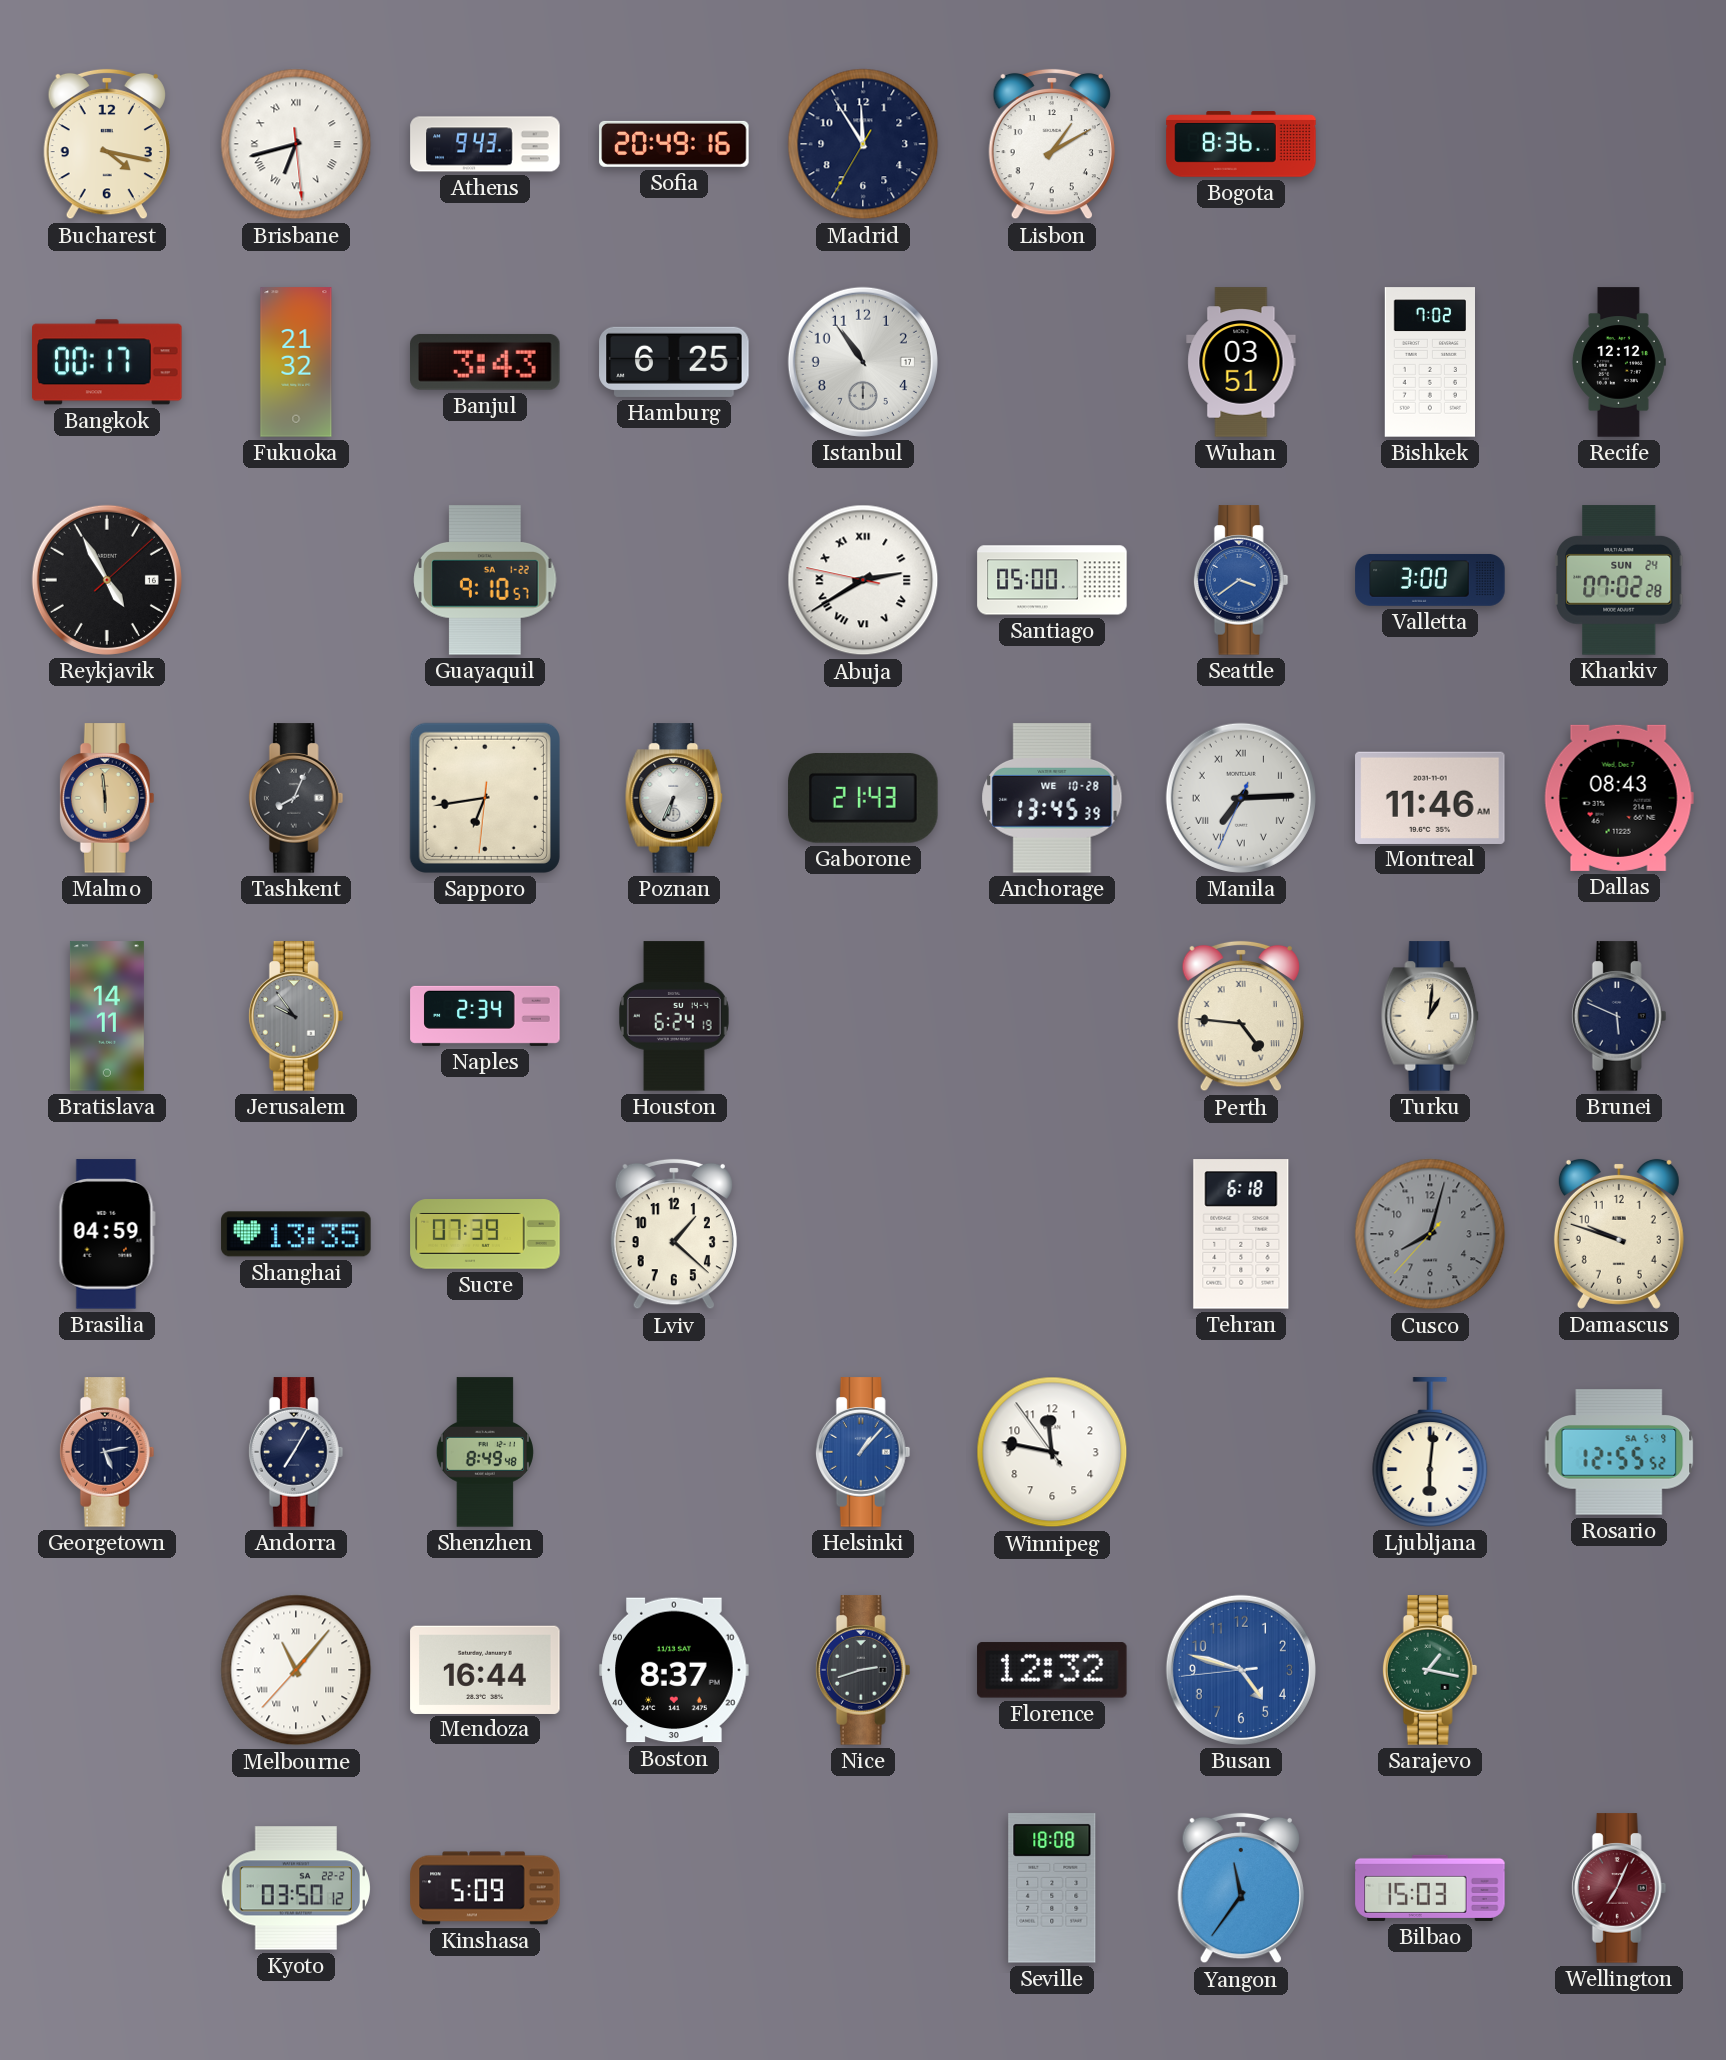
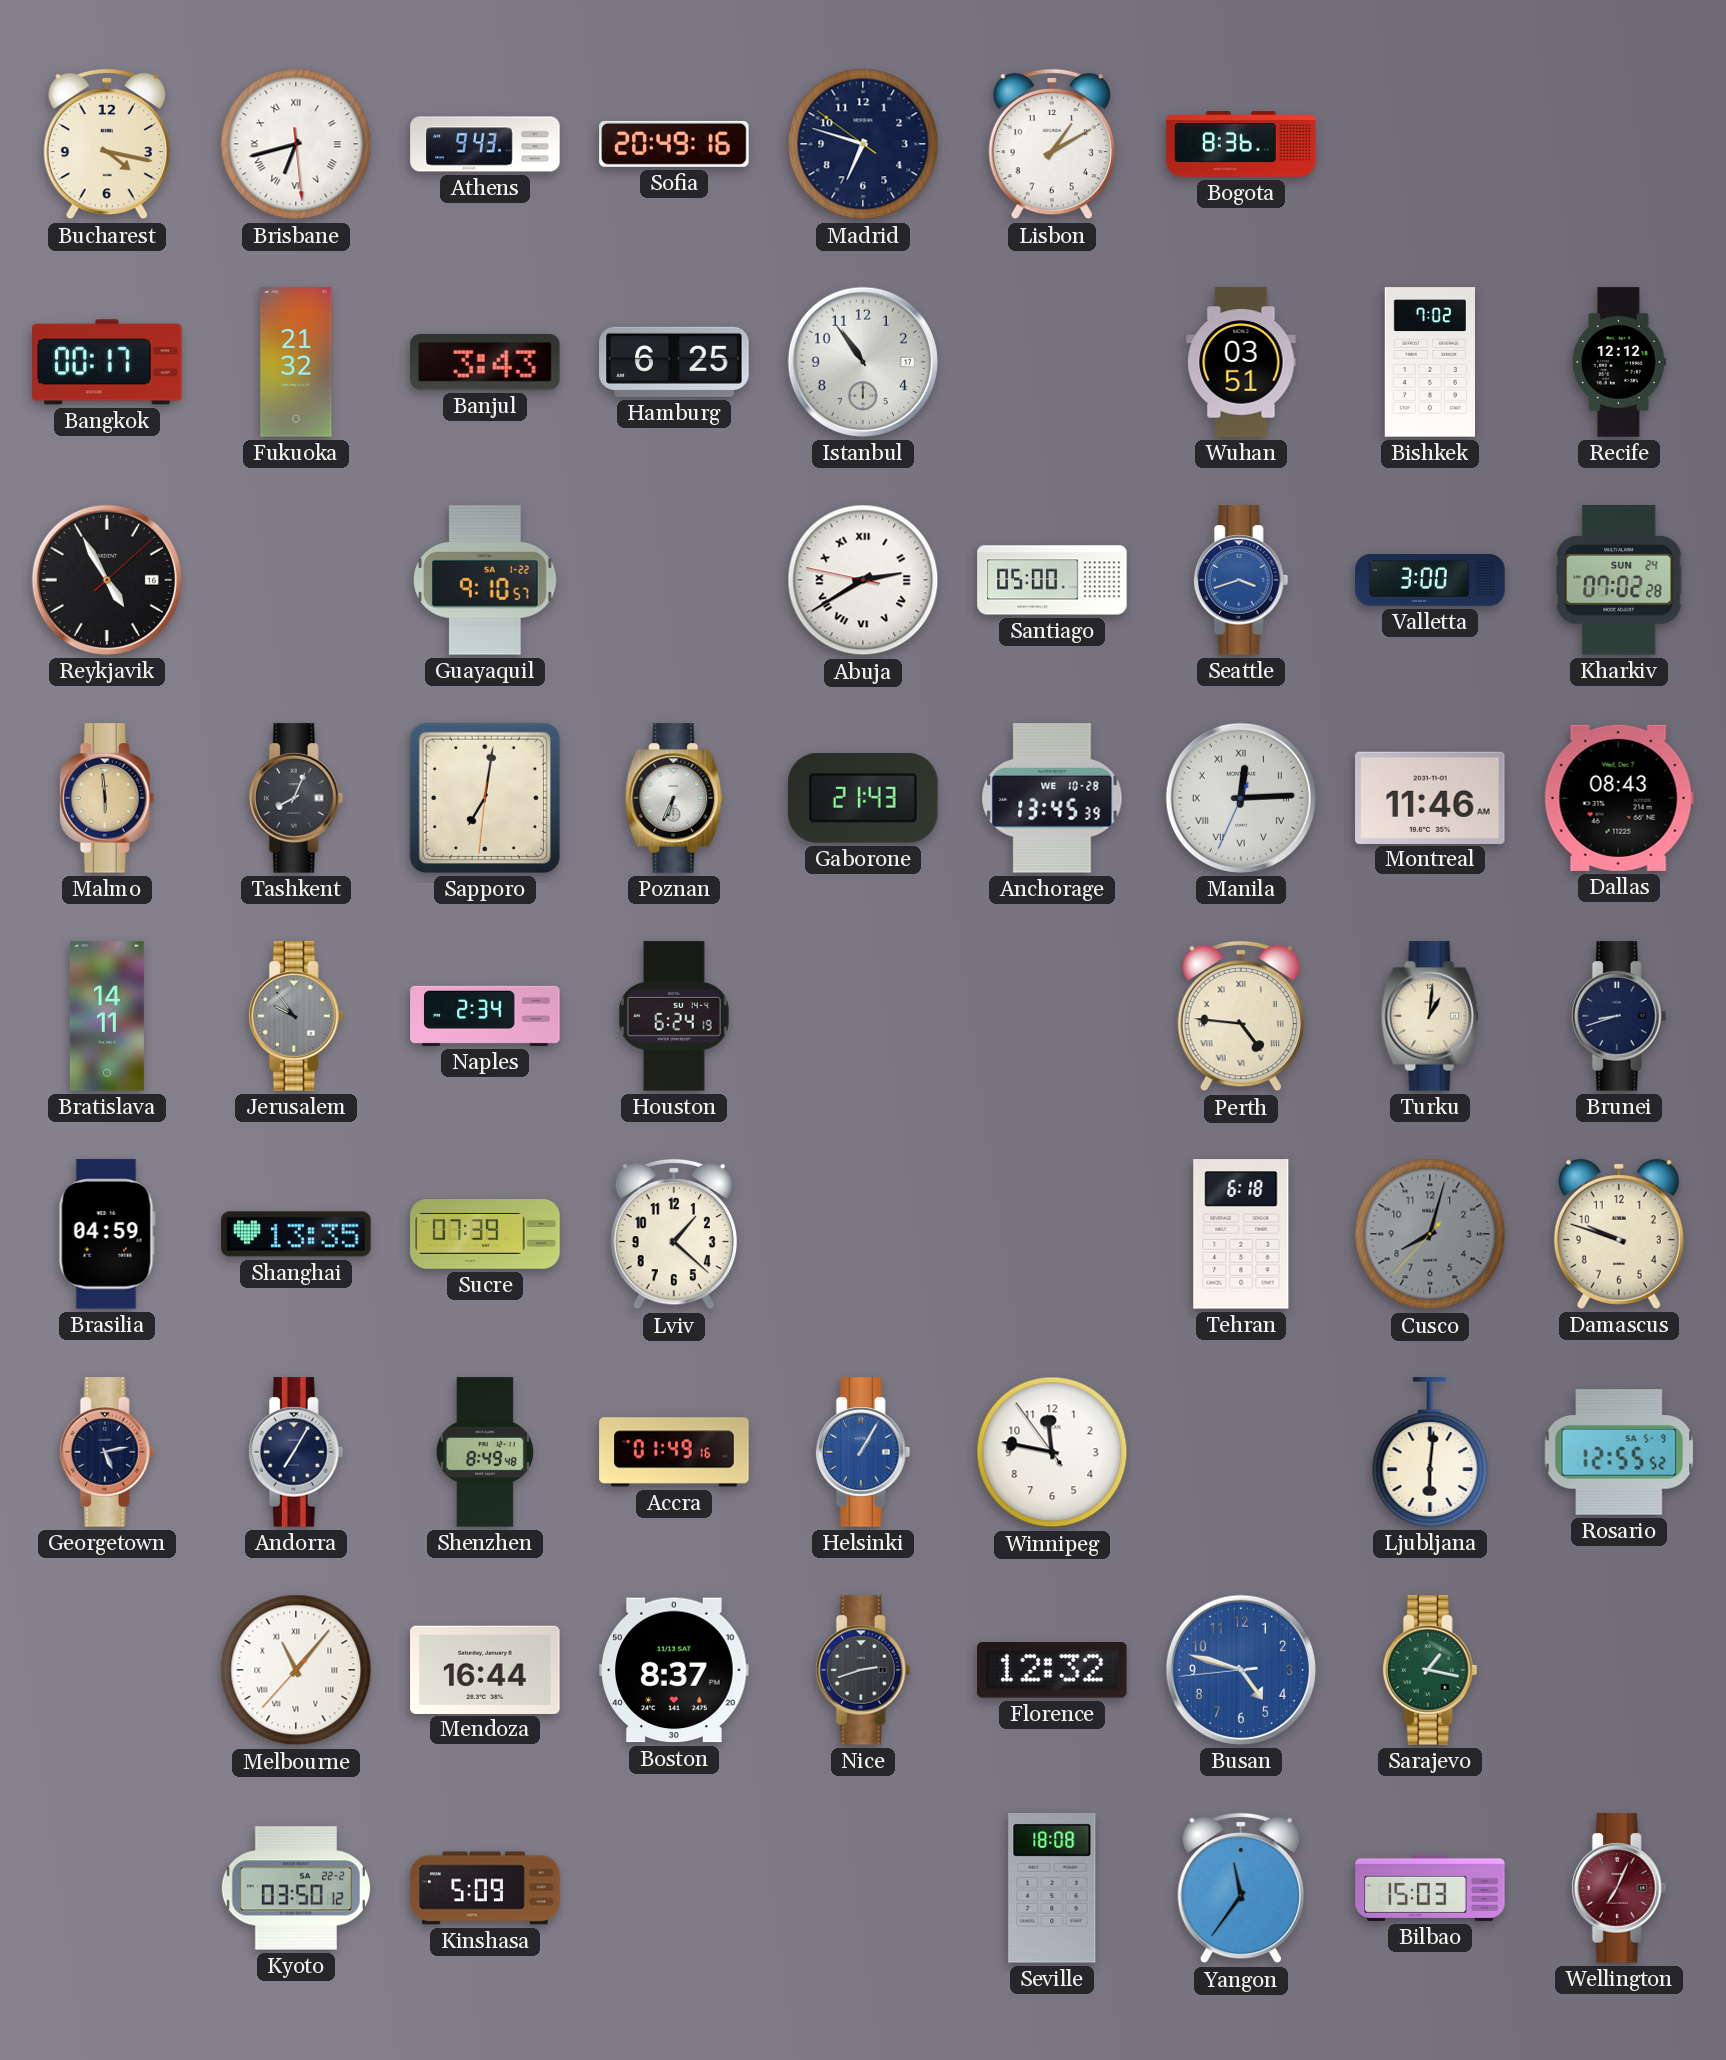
Madrid: 11:54 -> 6:47
Seattle: 3:39 -> 3:42
Sapporo: 6:43 -> 7:01
Manila: 7:14 -> 12:14
Brunei: 5:49 -> 8:42
Accra: none -> 01:49
Helsinki: 1:07 -> 1:05
